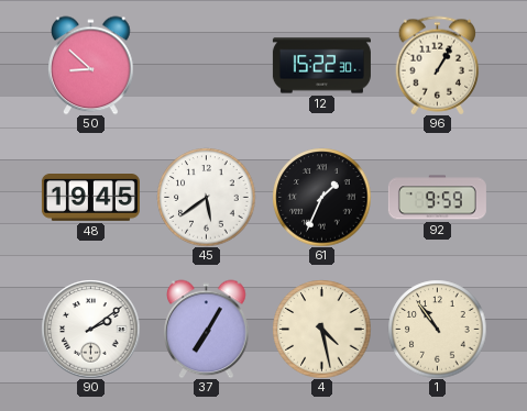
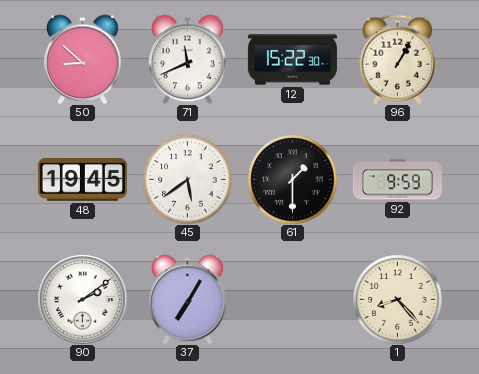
71: none -> 11:41
61: 1:34 -> 1:30
4: 4:28 -> none
1: 10:54 -> 8:23
